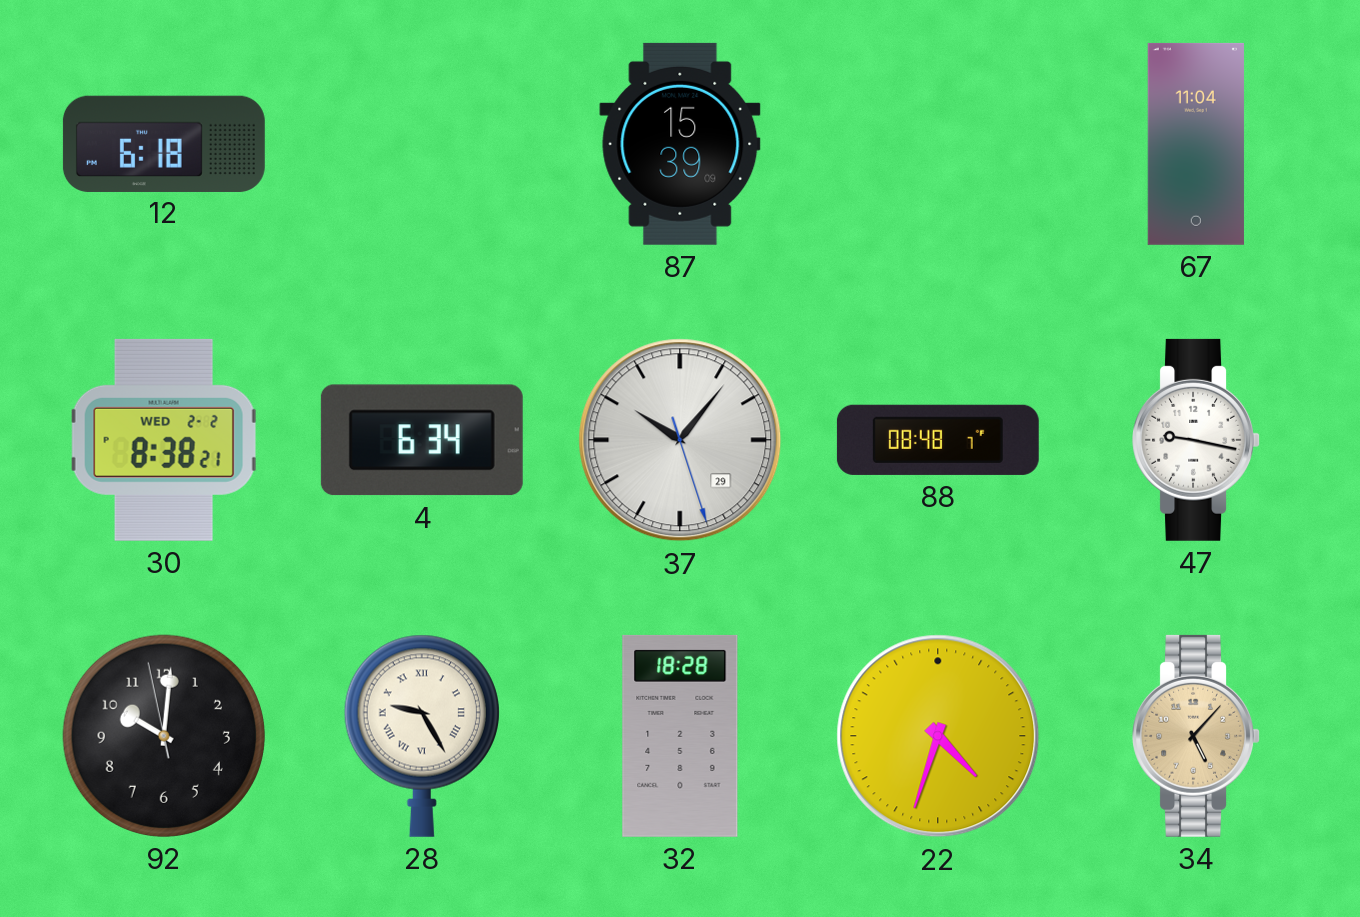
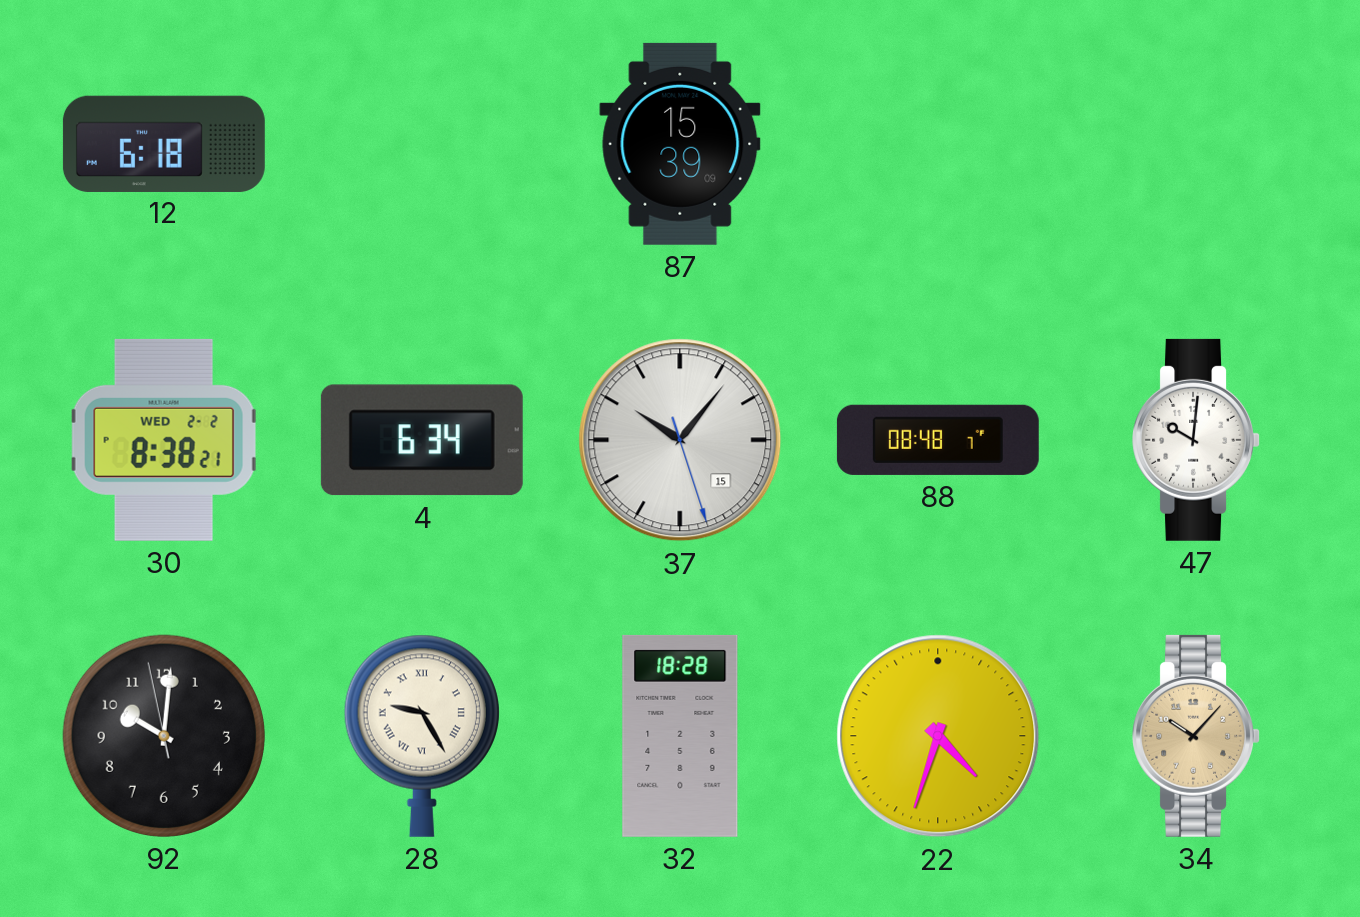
67: 11:04 -> none
37 date: 29 -> 15
47: 9:17 -> 10:01
34: 5:07 -> 10:07
